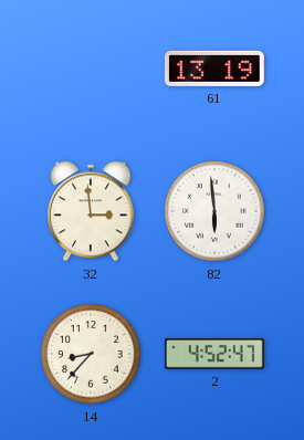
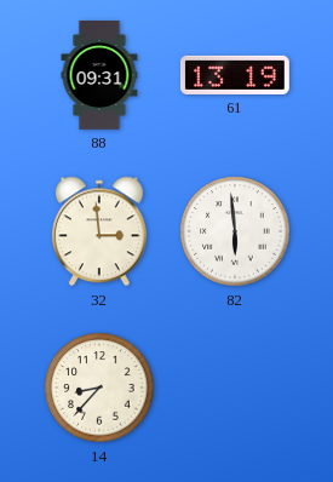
88: none -> 09:31
2: 4:52 -> none
